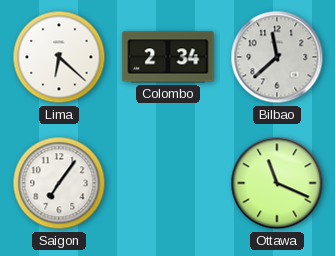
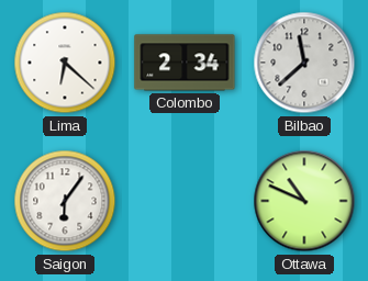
Saigon: 7:06 -> 6:06
Ottawa: 11:19 -> 10:49
